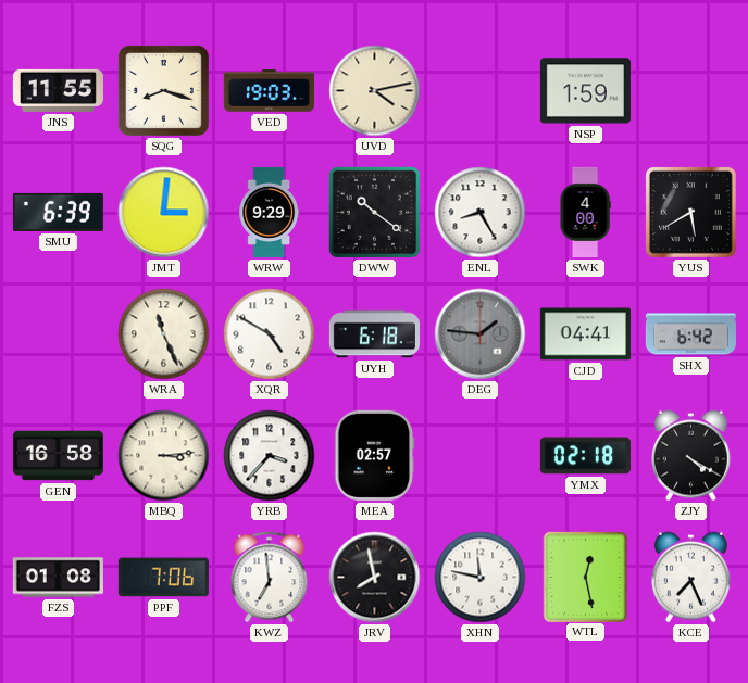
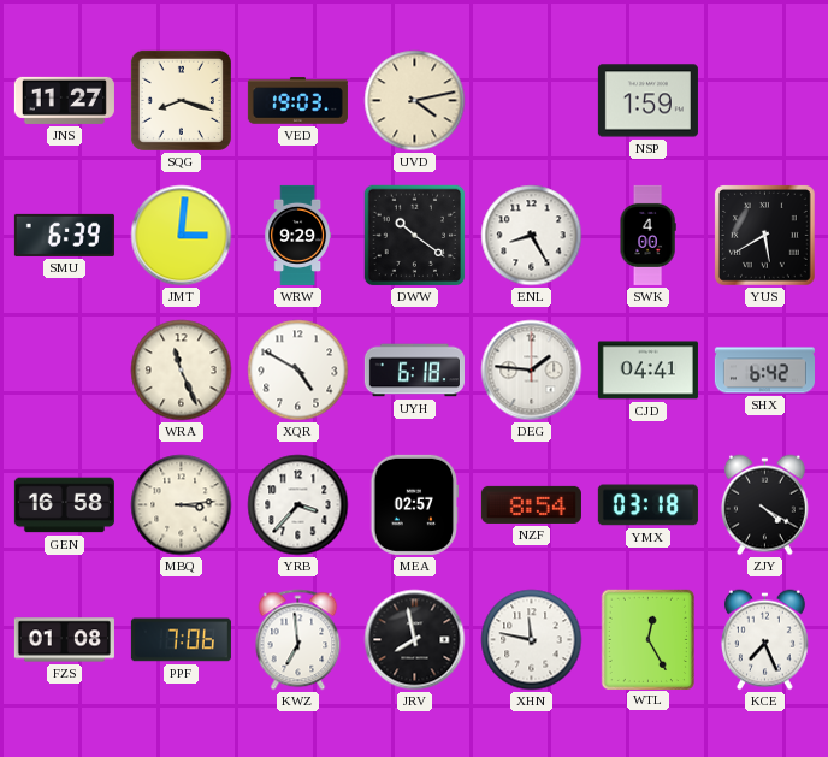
JNS: 11:55 -> 11:27
DEG dial: grey -> white
NZF: none -> 8:54
YMX: 02:18 -> 03:18
WTL: 12:28 -> 12:25
